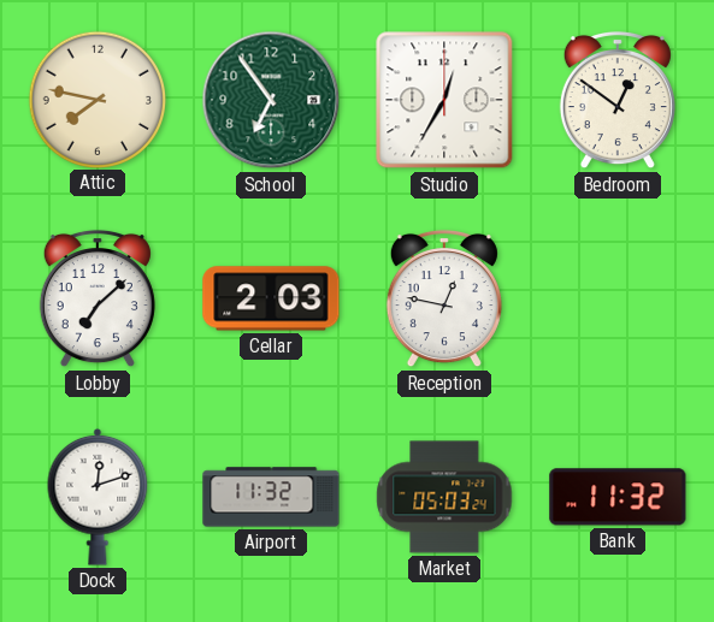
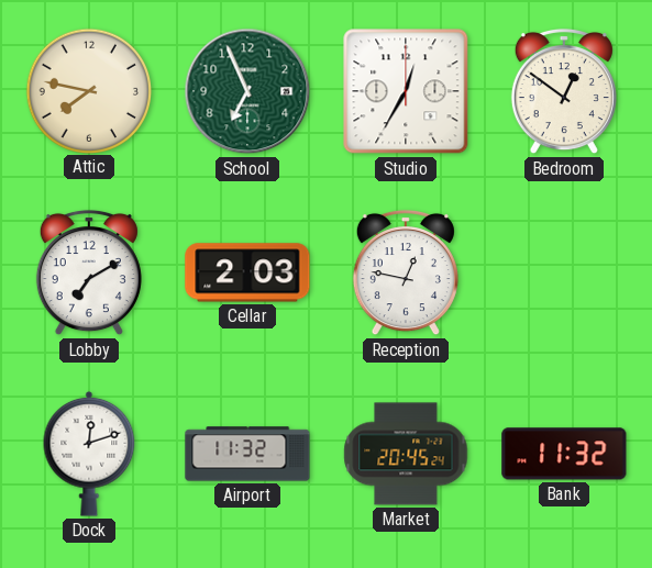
School: 6:54 -> 6:56
Lobby: 7:08 -> 7:10
Market: 05:03 -> 20:45
